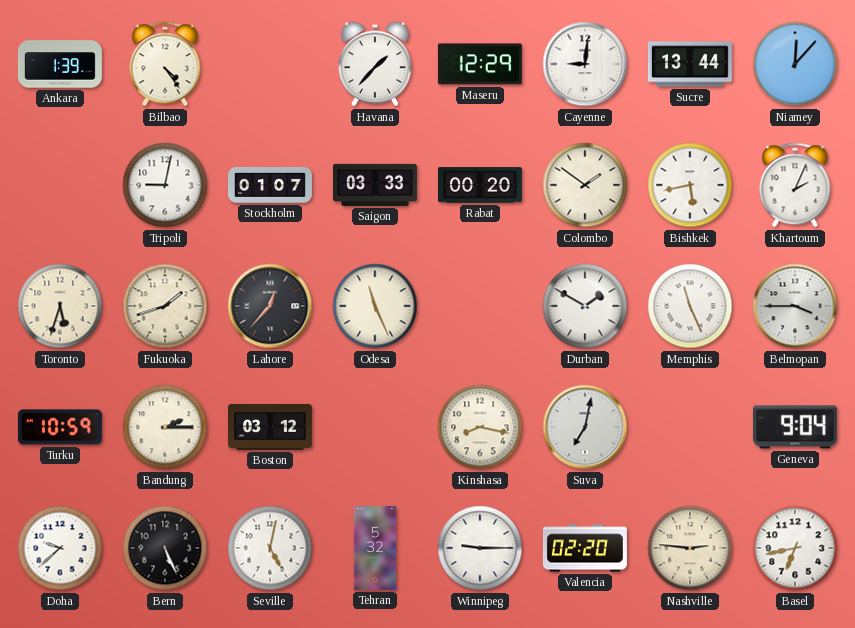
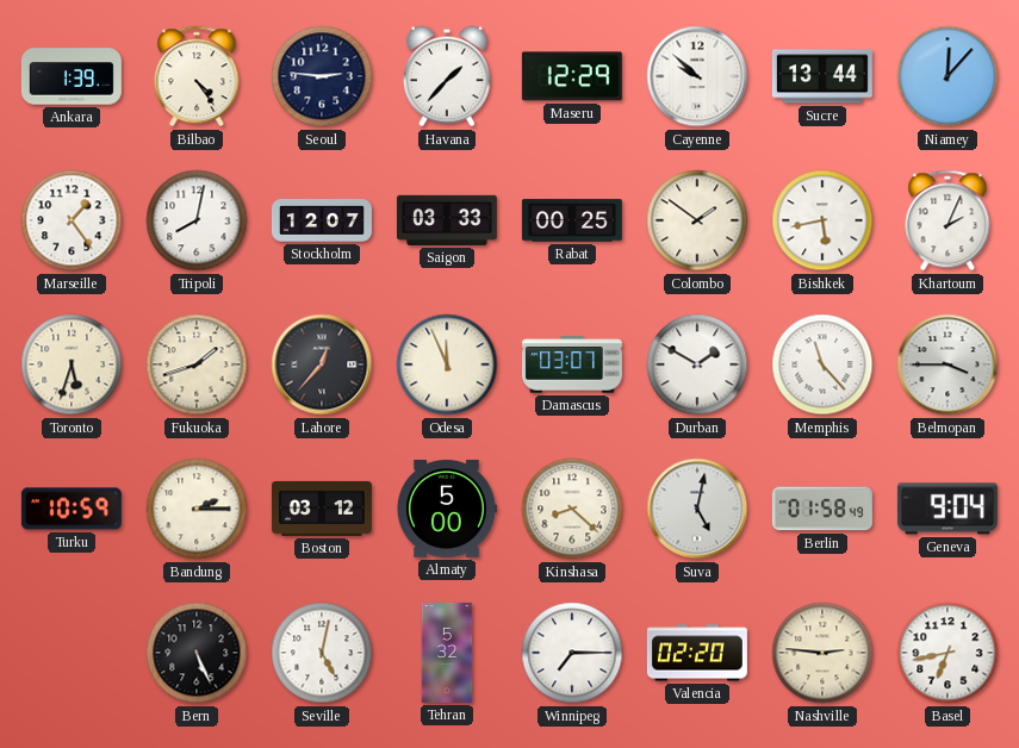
Seoul: none -> 2:46
Cayenne: 9:01 -> 9:52
Marseille: none -> 1:24
Tripoli: 9:02 -> 8:02
Stockholm: 01:07 -> 12:07
Rabat: 00:20 -> 00:25
Odesa: 11:26 -> 11:56
Damascus: none -> 03:07
Memphis: 11:26 -> 11:23
Almaty: none -> 5:00
Kinshasa: 8:17 -> 8:22
Suva: 7:02 -> 5:02
Berlin: none -> 01:58
Doha: 9:38 -> none
Winnipeg: 9:15 -> 7:15
